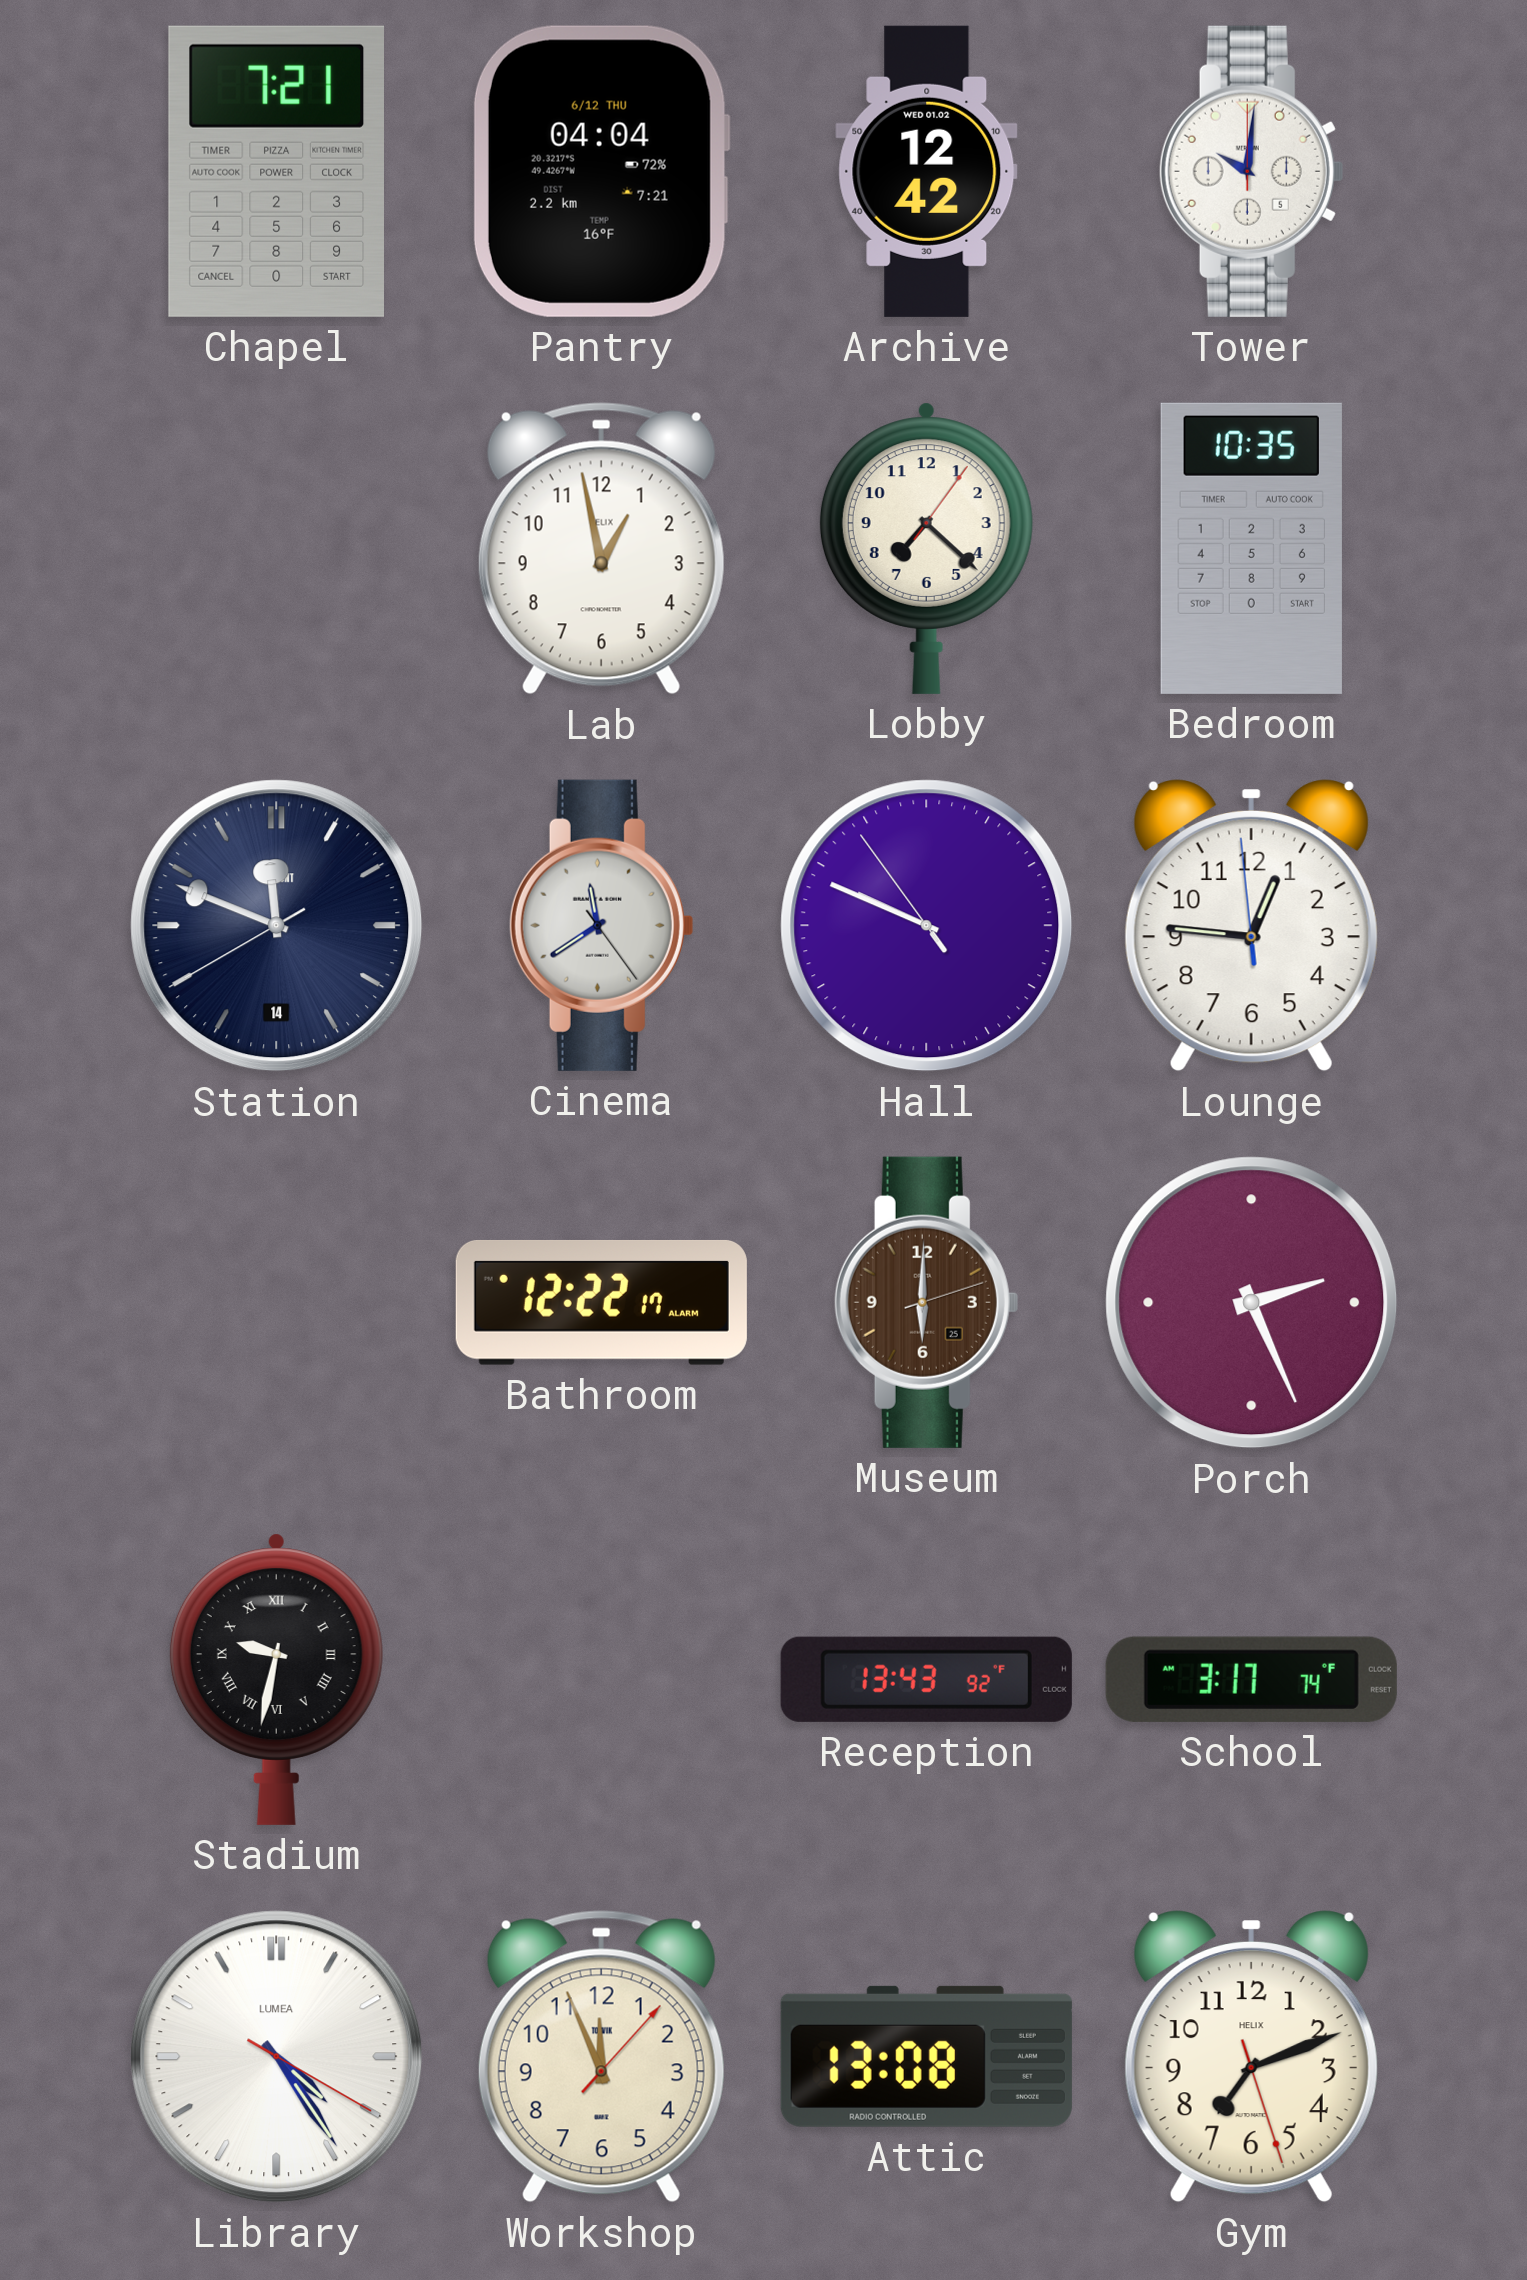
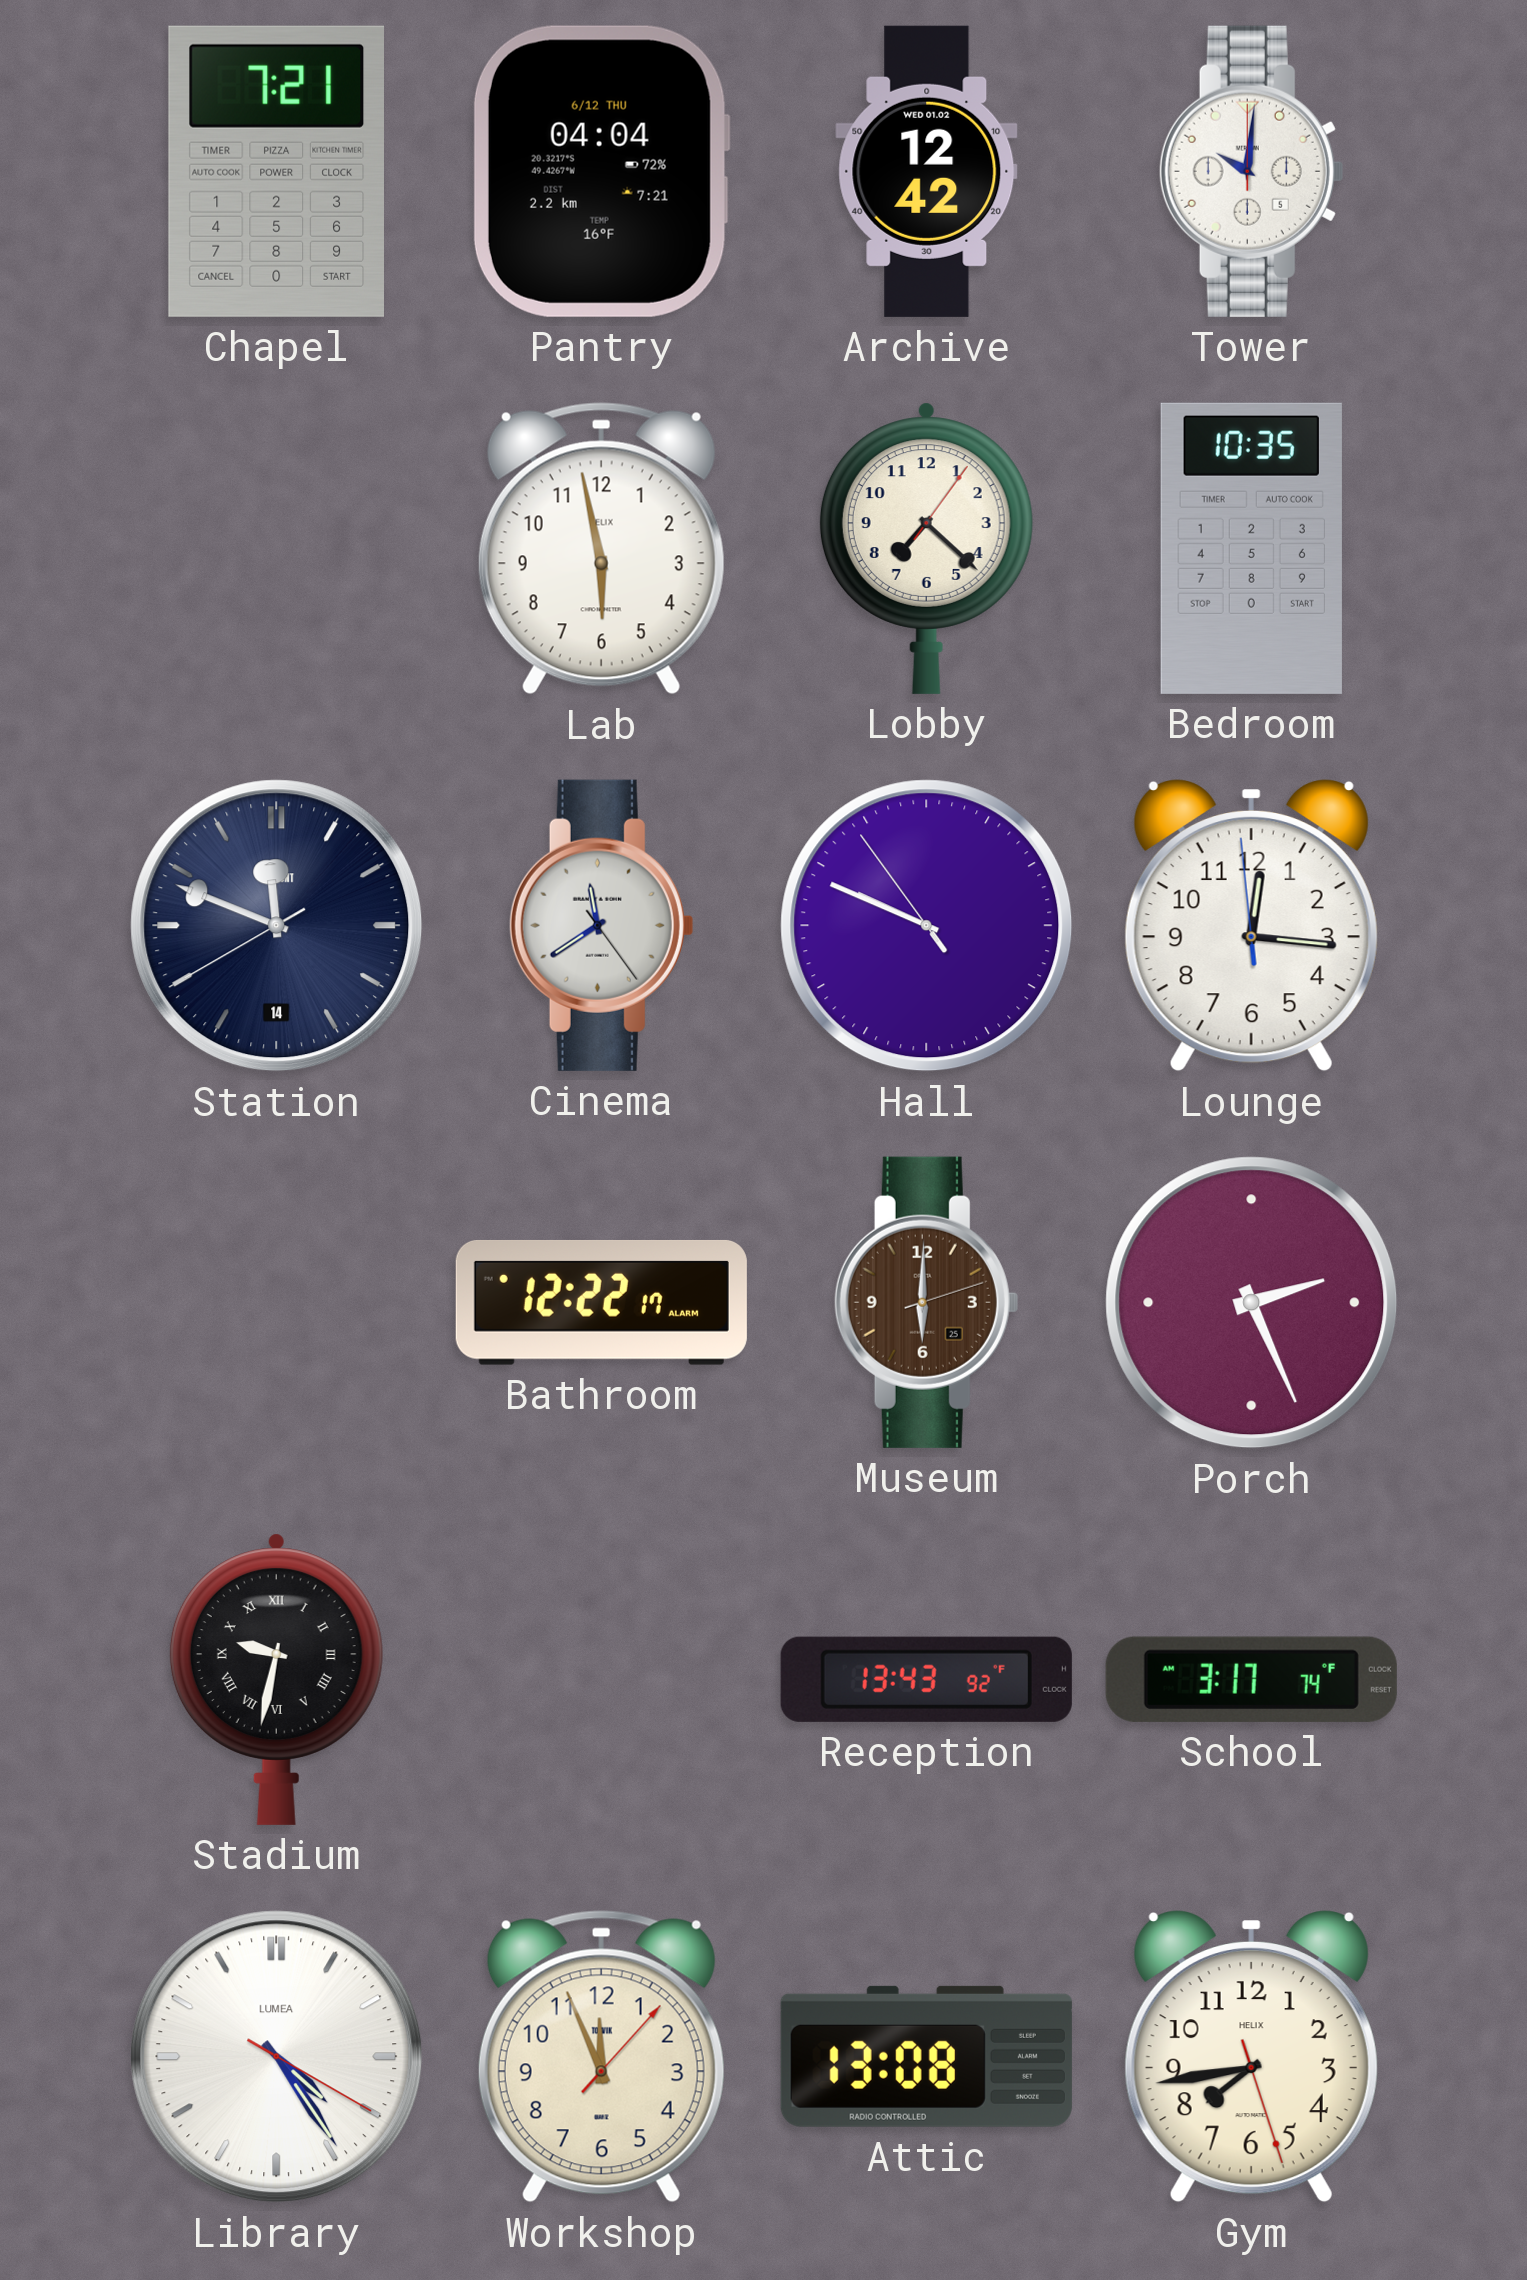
Lab: 12:58 -> 5:58
Lounge: 12:45 -> 12:15
Gym: 7:11 -> 7:43
